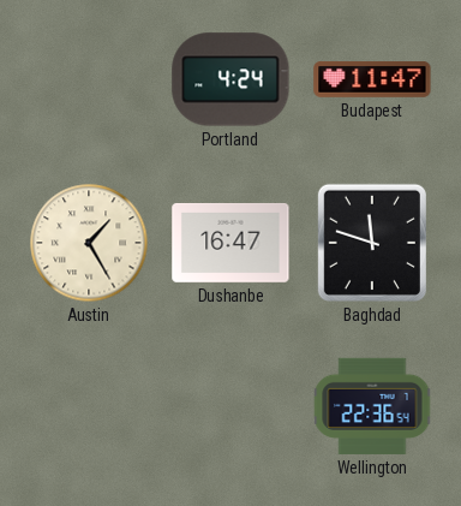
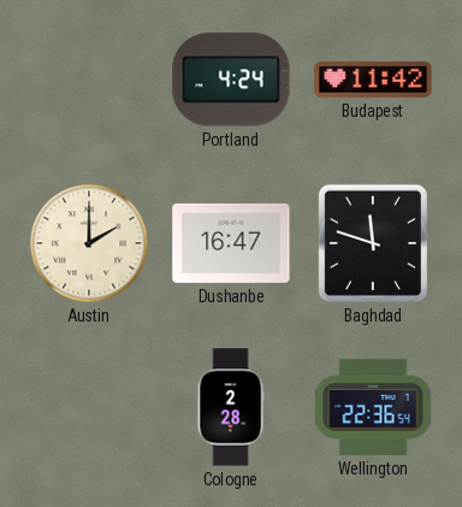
Budapest: 11:47 -> 11:42
Austin: 1:25 -> 2:00
Cologne: none -> 2:28
